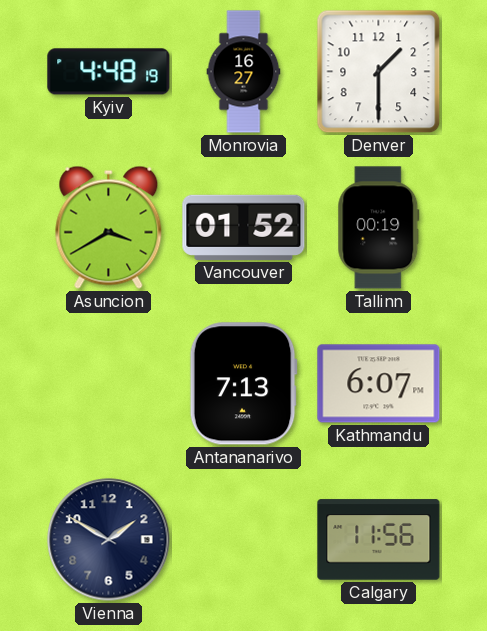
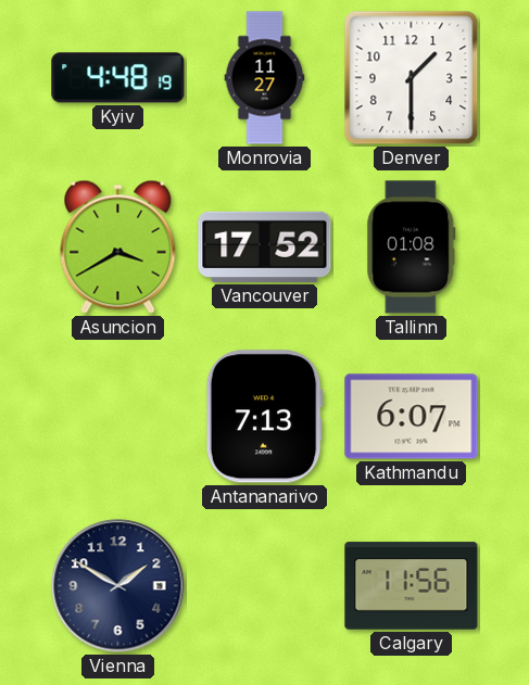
Monrovia: 16:27 -> 11:27
Vancouver: 01:52 -> 17:52
Tallinn: 00:19 -> 01:08
